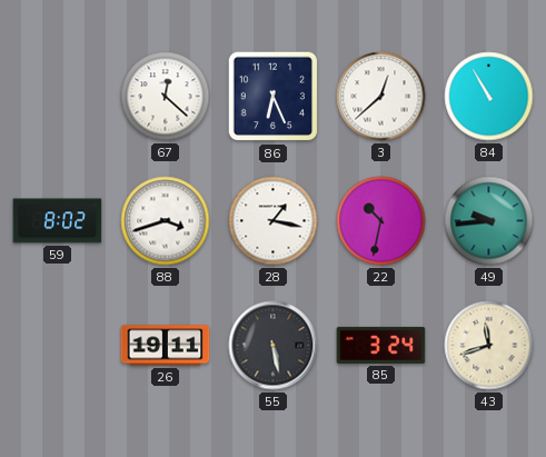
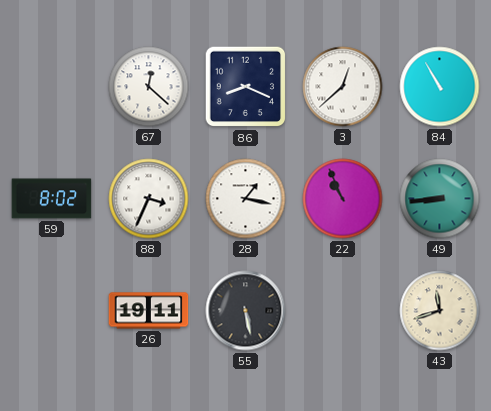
86: 6:26 -> 8:19
88: 3:42 -> 3:34
22: 10:32 -> 10:56
49: 9:44 -> 8:44
85: 3:24 -> none
